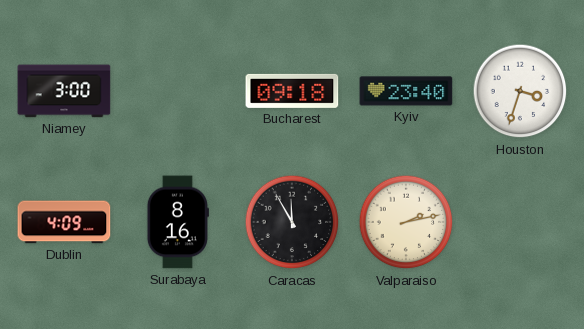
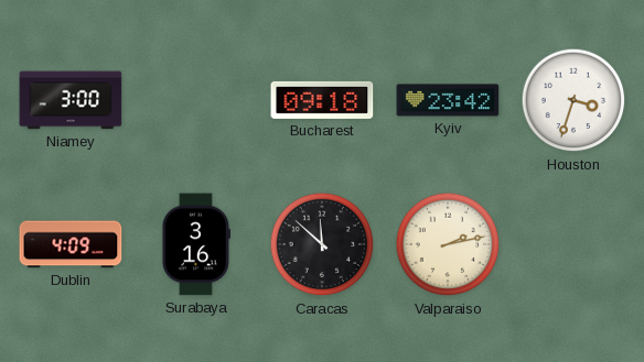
Kyiv: 23:40 -> 23:42
Surabaya: 8:16 -> 3:16
Caracas: 11:55 -> 11:52
